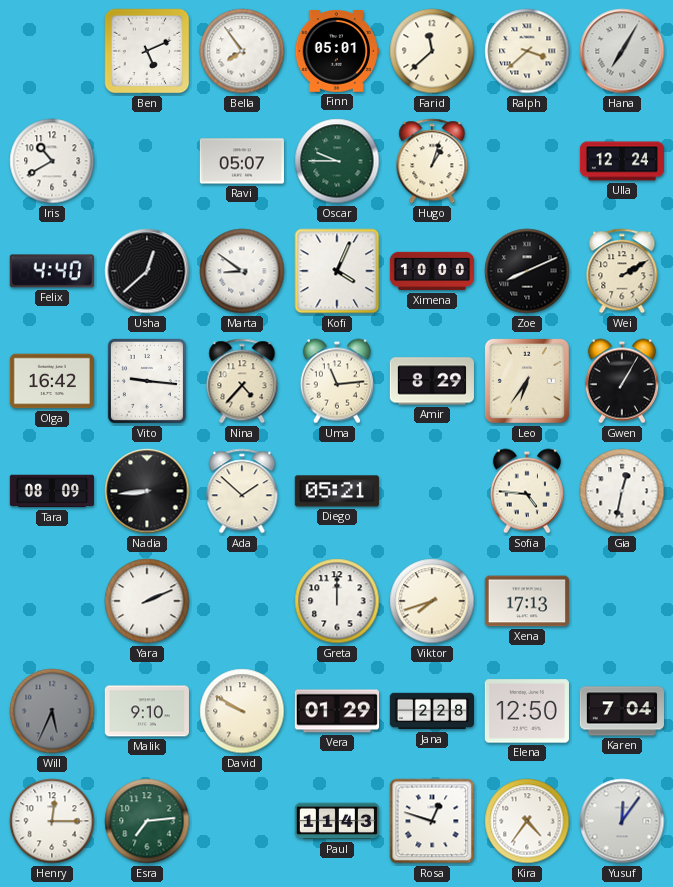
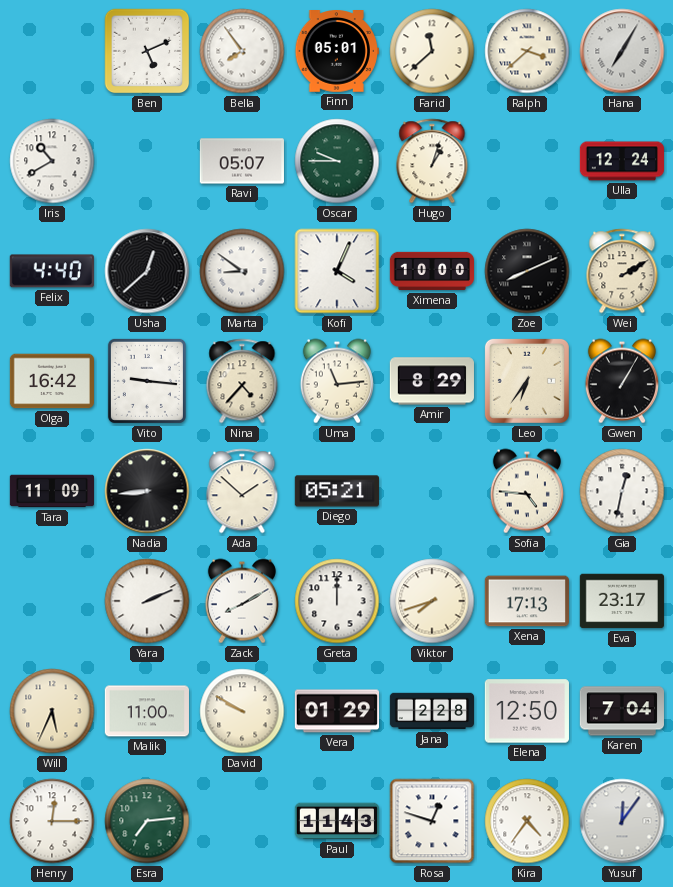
Tara: 08:09 -> 11:09
Zack: none -> 8:10
Eva: none -> 23:17
Will dial: grey -> cream
Malik: 9:10 -> 11:00
